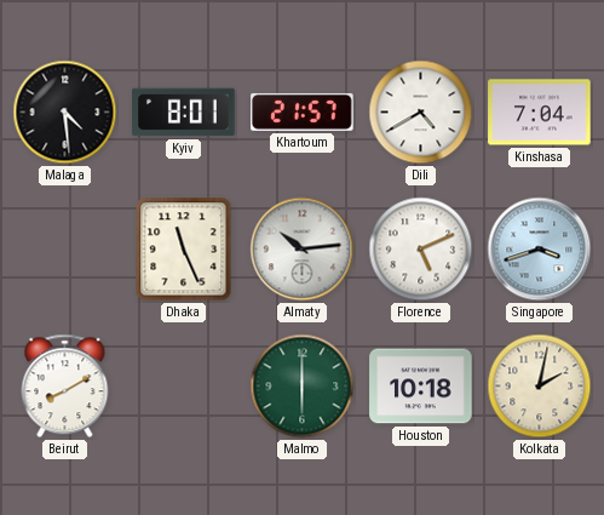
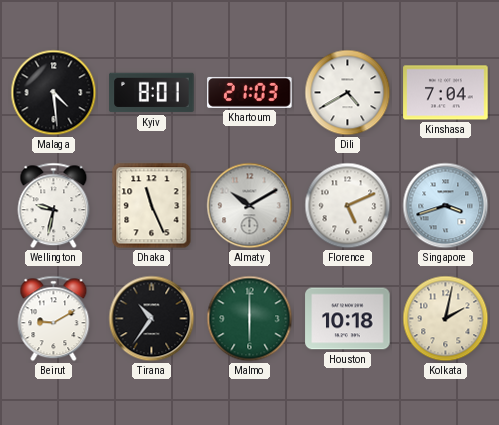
Khartoum: 21:57 -> 21:03
Wellington: none -> 9:32
Almaty: 10:14 -> 10:10
Beirut: 8:10 -> 9:10
Tirana: none -> 10:36
